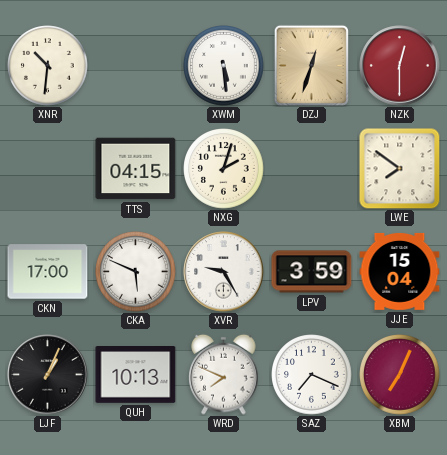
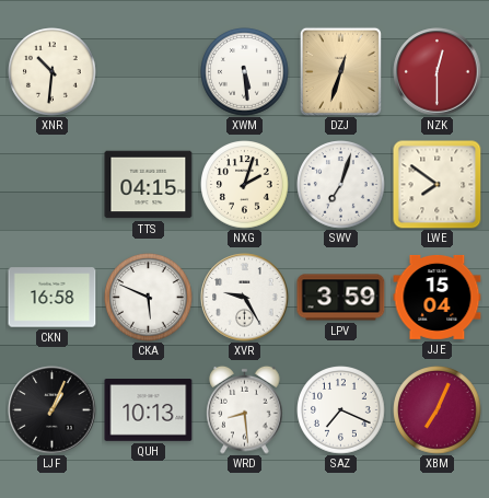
SWV: none -> 7:03
CKN: 17:00 -> 16:58
WRD: 7:49 -> 8:29
